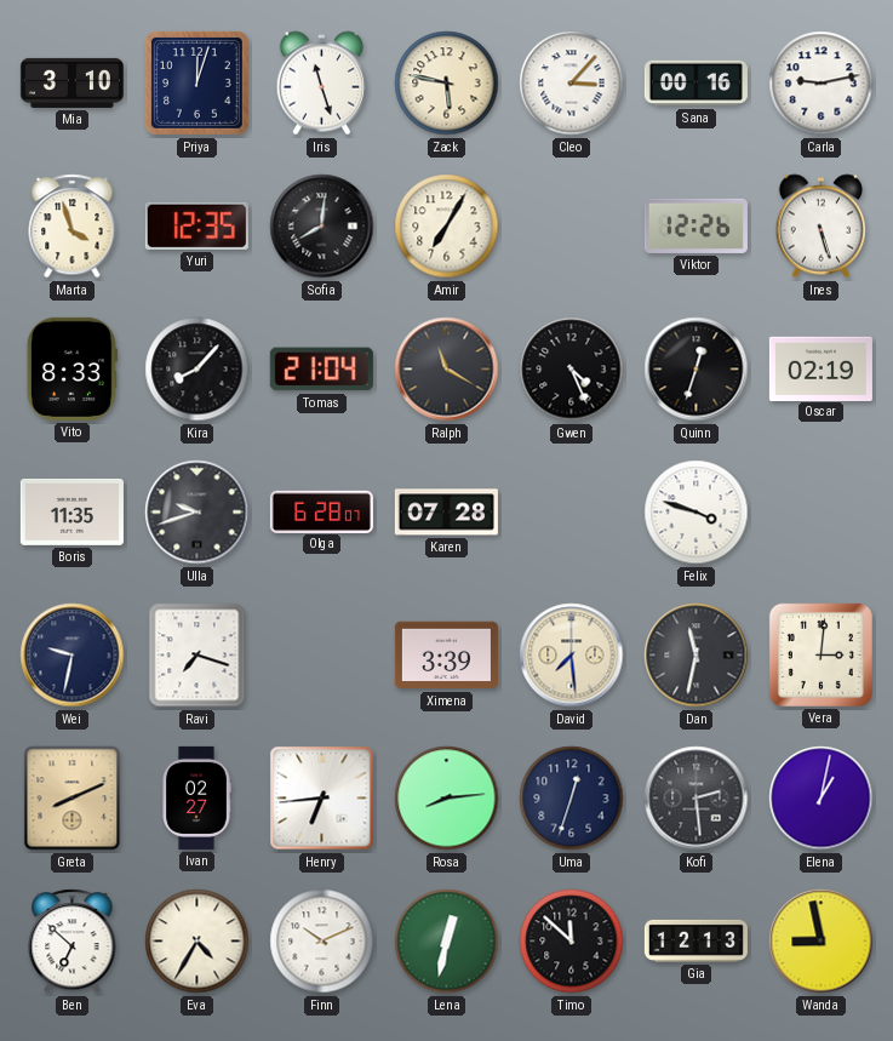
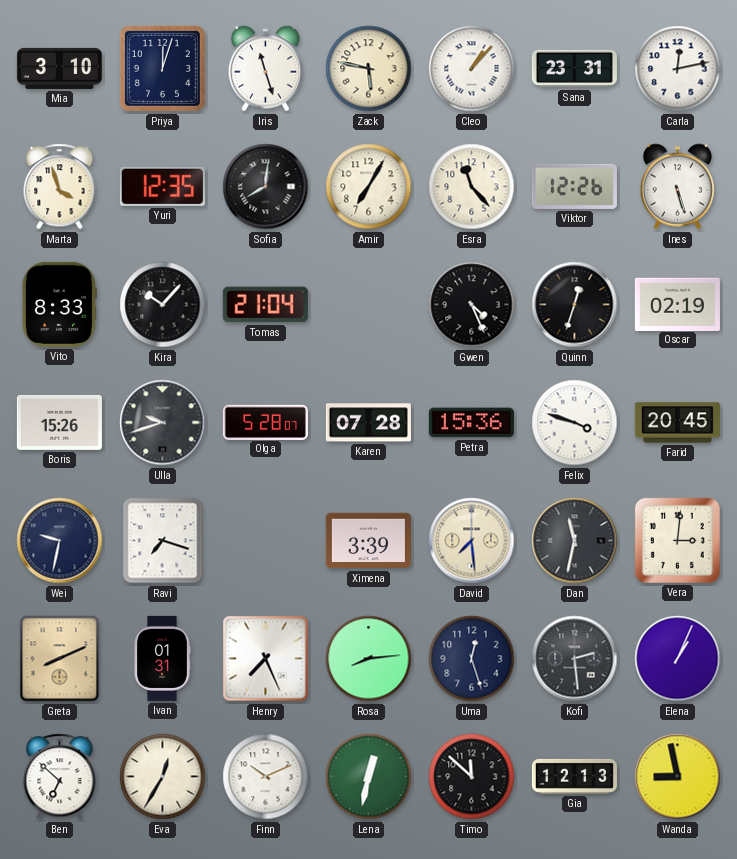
Cleo: 3:07 -> 1:07
Sana: 00:16 -> 23:31
Carla: 9:13 -> 12:13
Esra: none -> 11:23
Kira: 8:07 -> 10:07
Ralph: 11:20 -> none
Boris: 11:35 -> 15:26
Olga: 6:28 -> 5:28
Petra: none -> 15:36
Farid: none -> 20:45
Ivan: 02:27 -> 01:31
Henry: 6:44 -> 7:26
Uma: 12:33 -> 12:27
Elena: 1:02 -> 1:04
Eva: 4:35 -> 12:35
